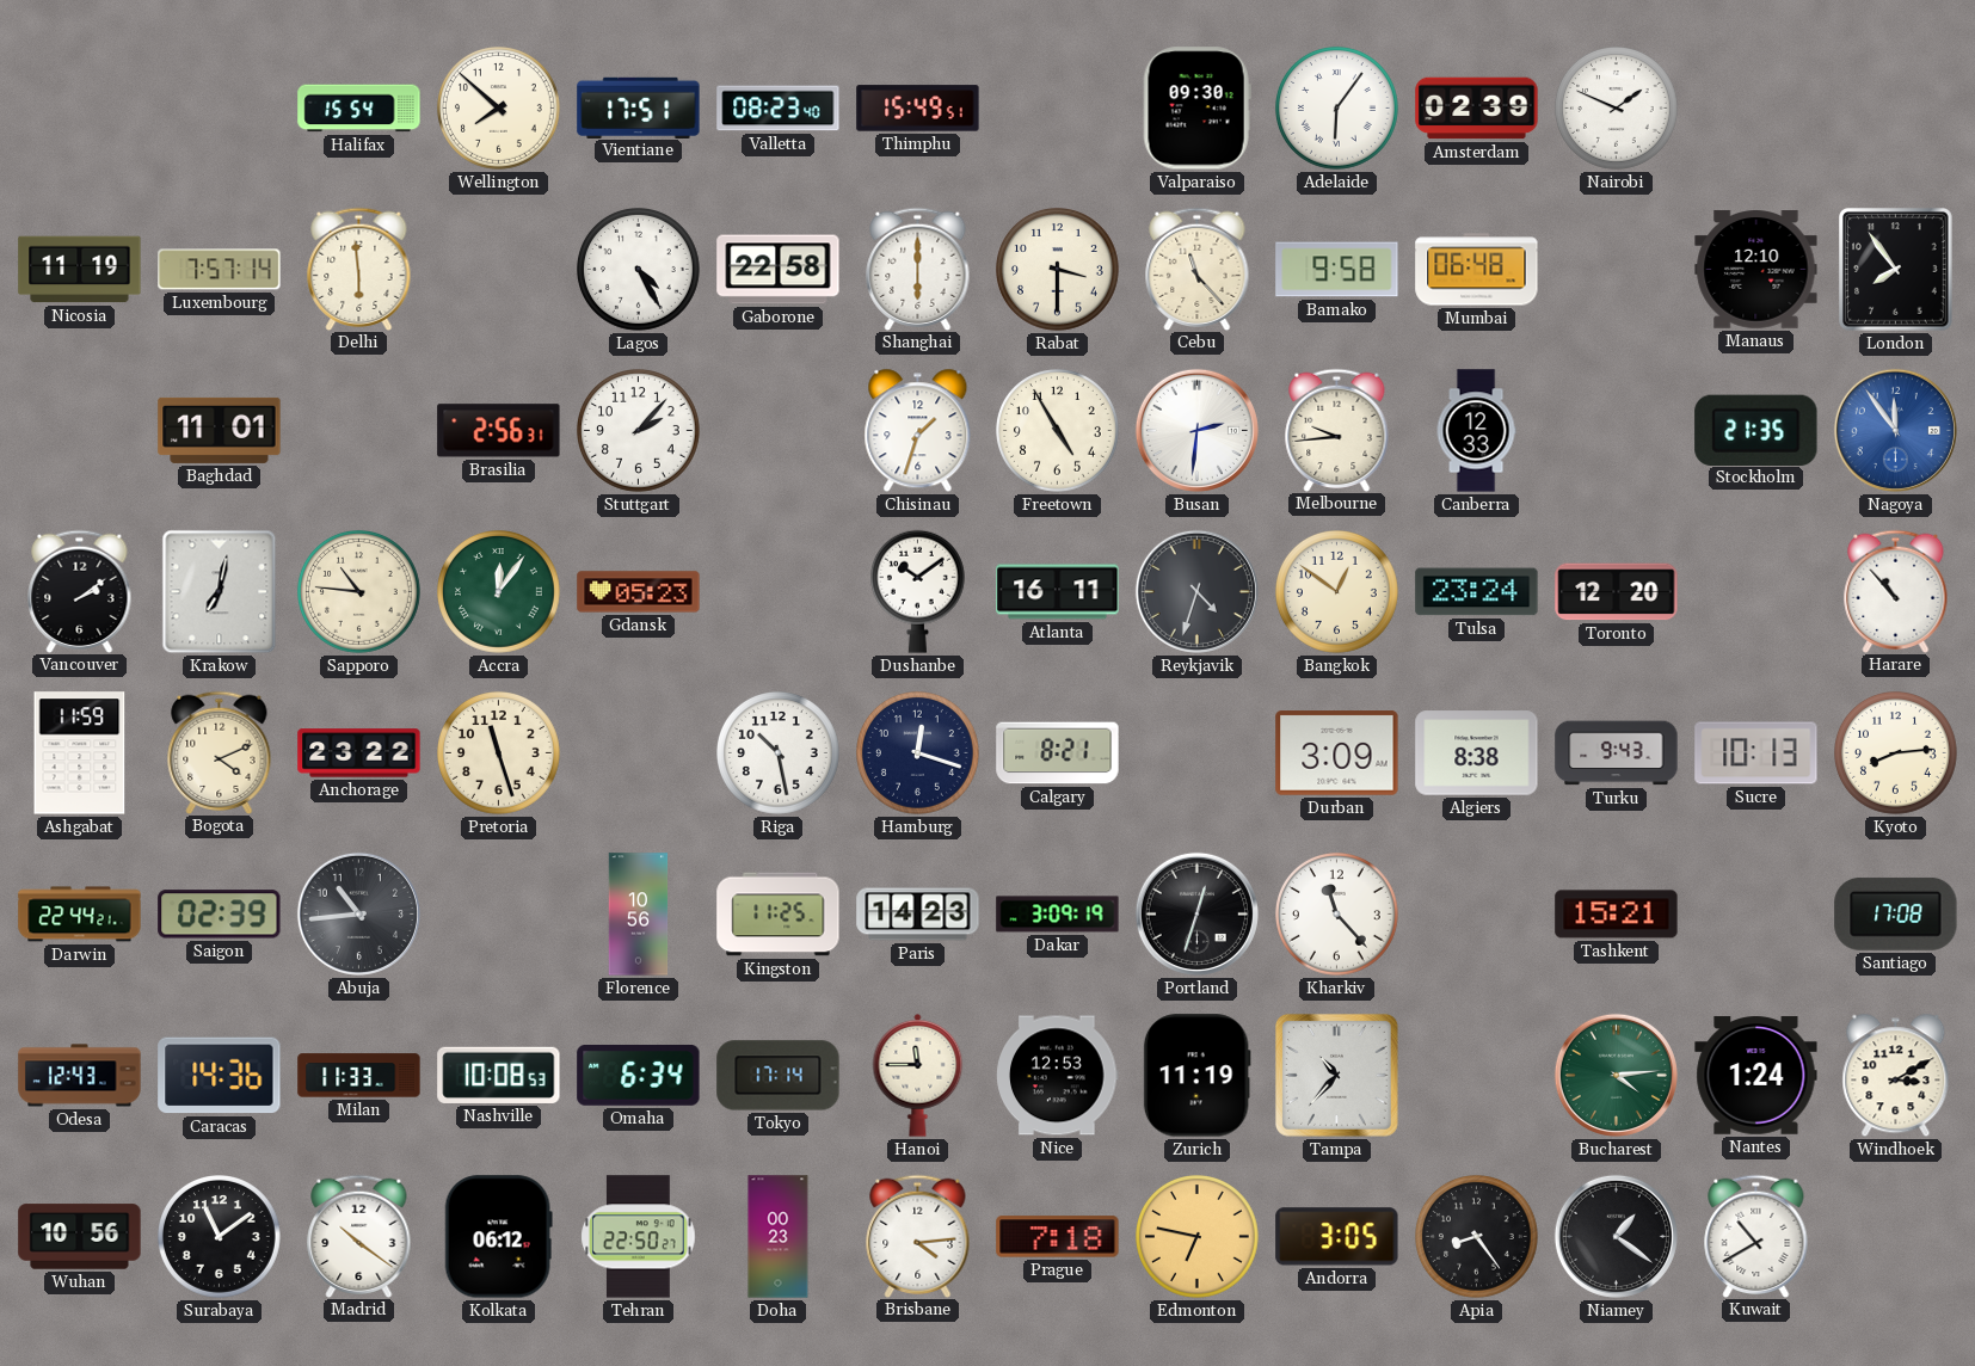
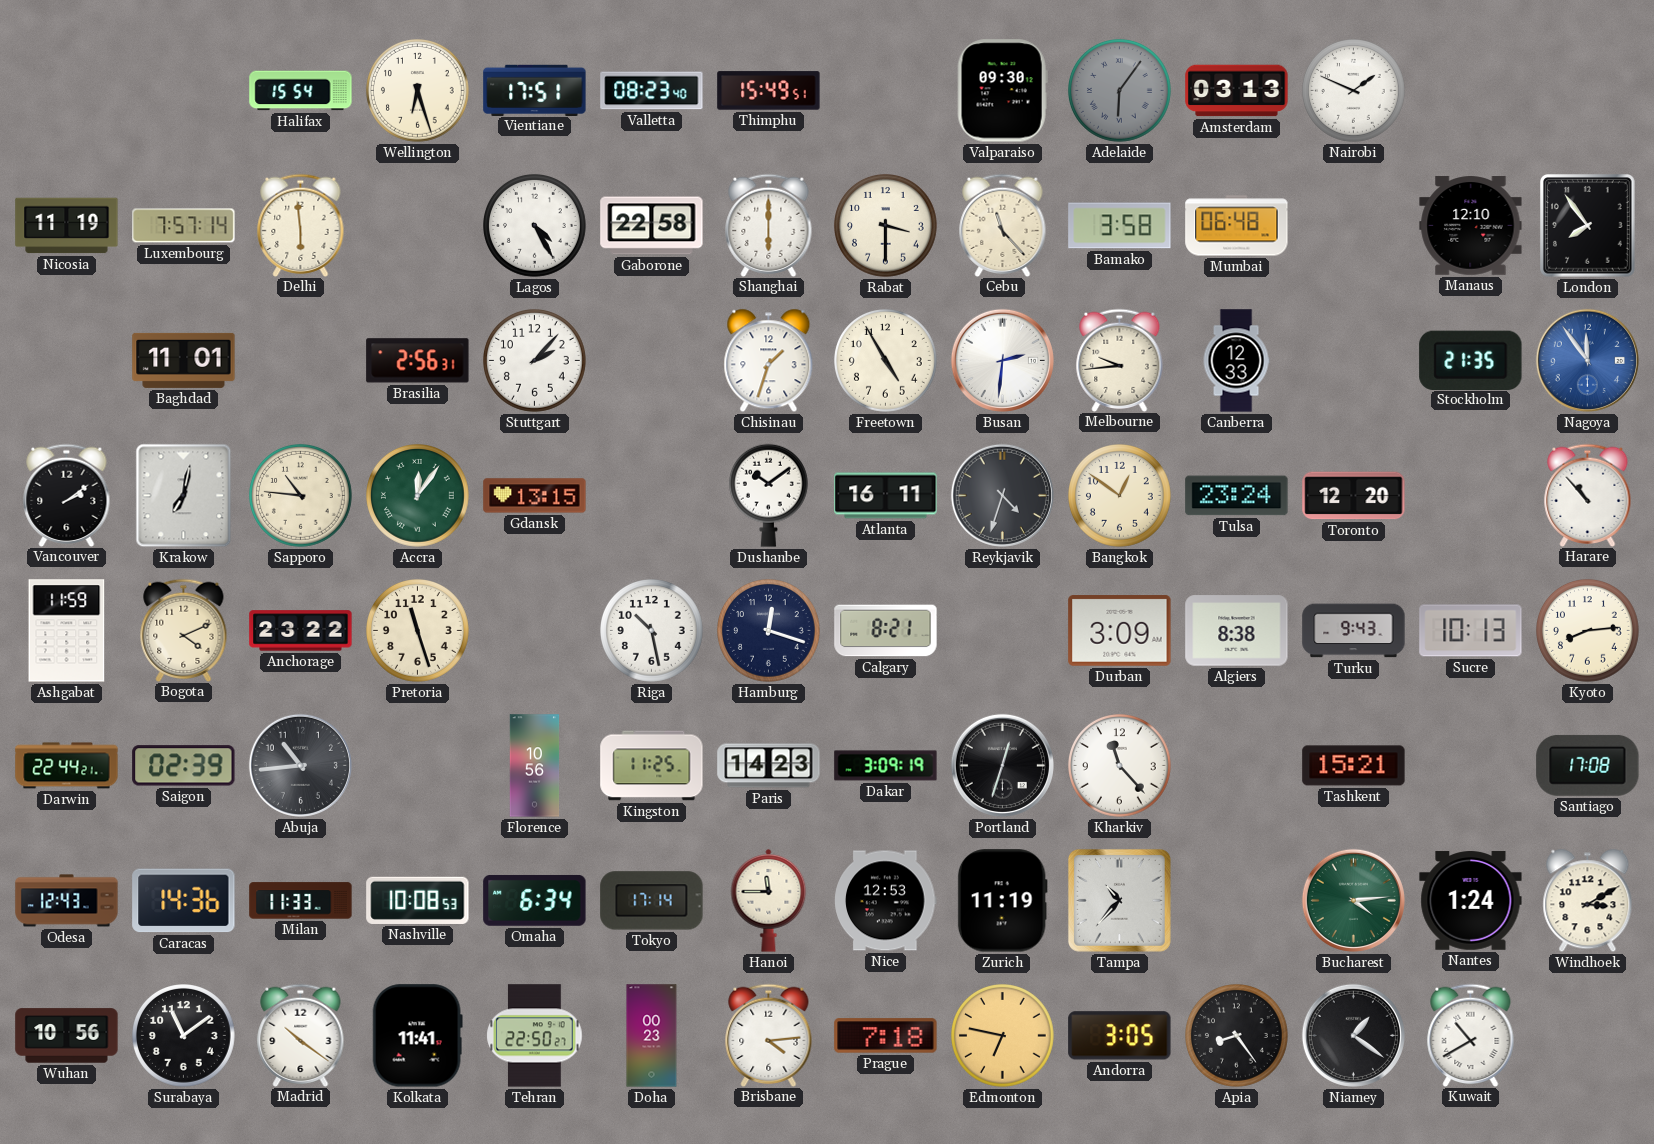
Wellington: 7:52 -> 6:27
Adelaide dial: white -> grey
Amsterdam: 02:39 -> 03:13
Bamako: 9:58 -> 3:58
Gdansk: 05:23 -> 13:15
Kolkata: 06:12 -> 11:41
